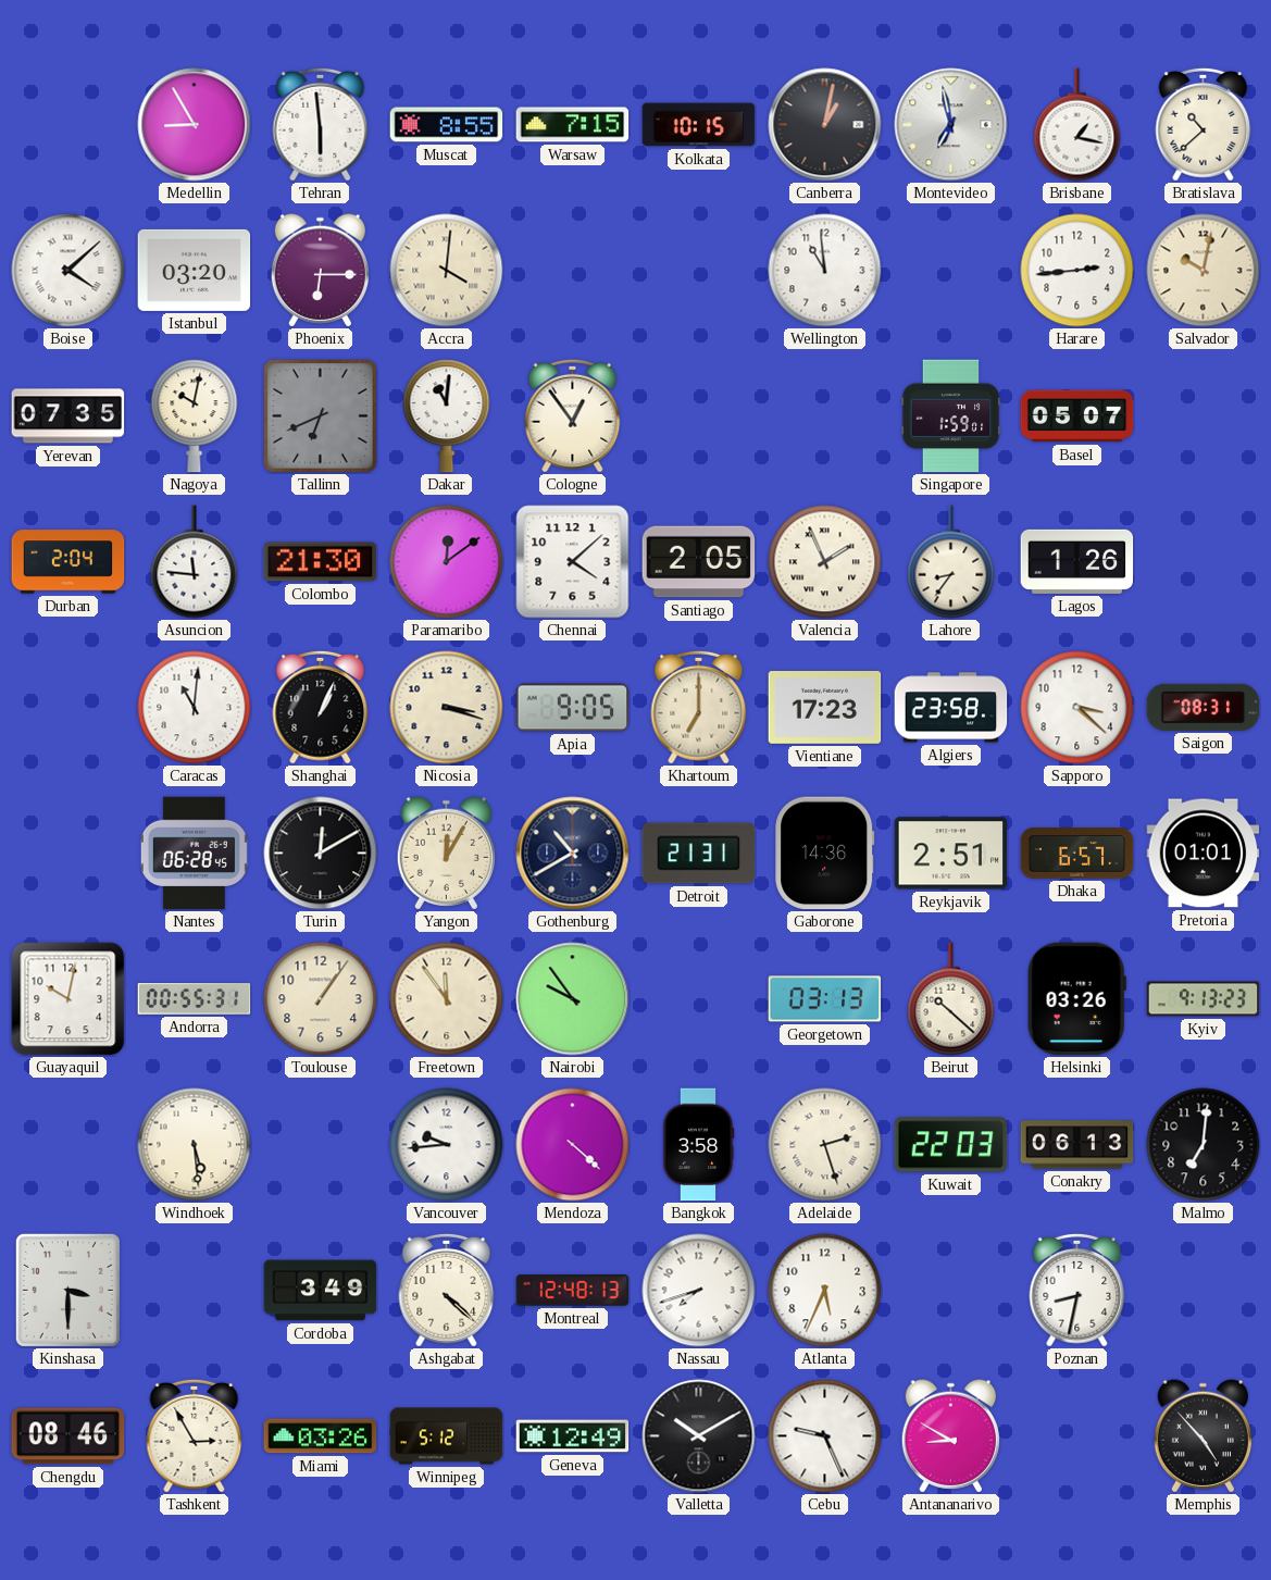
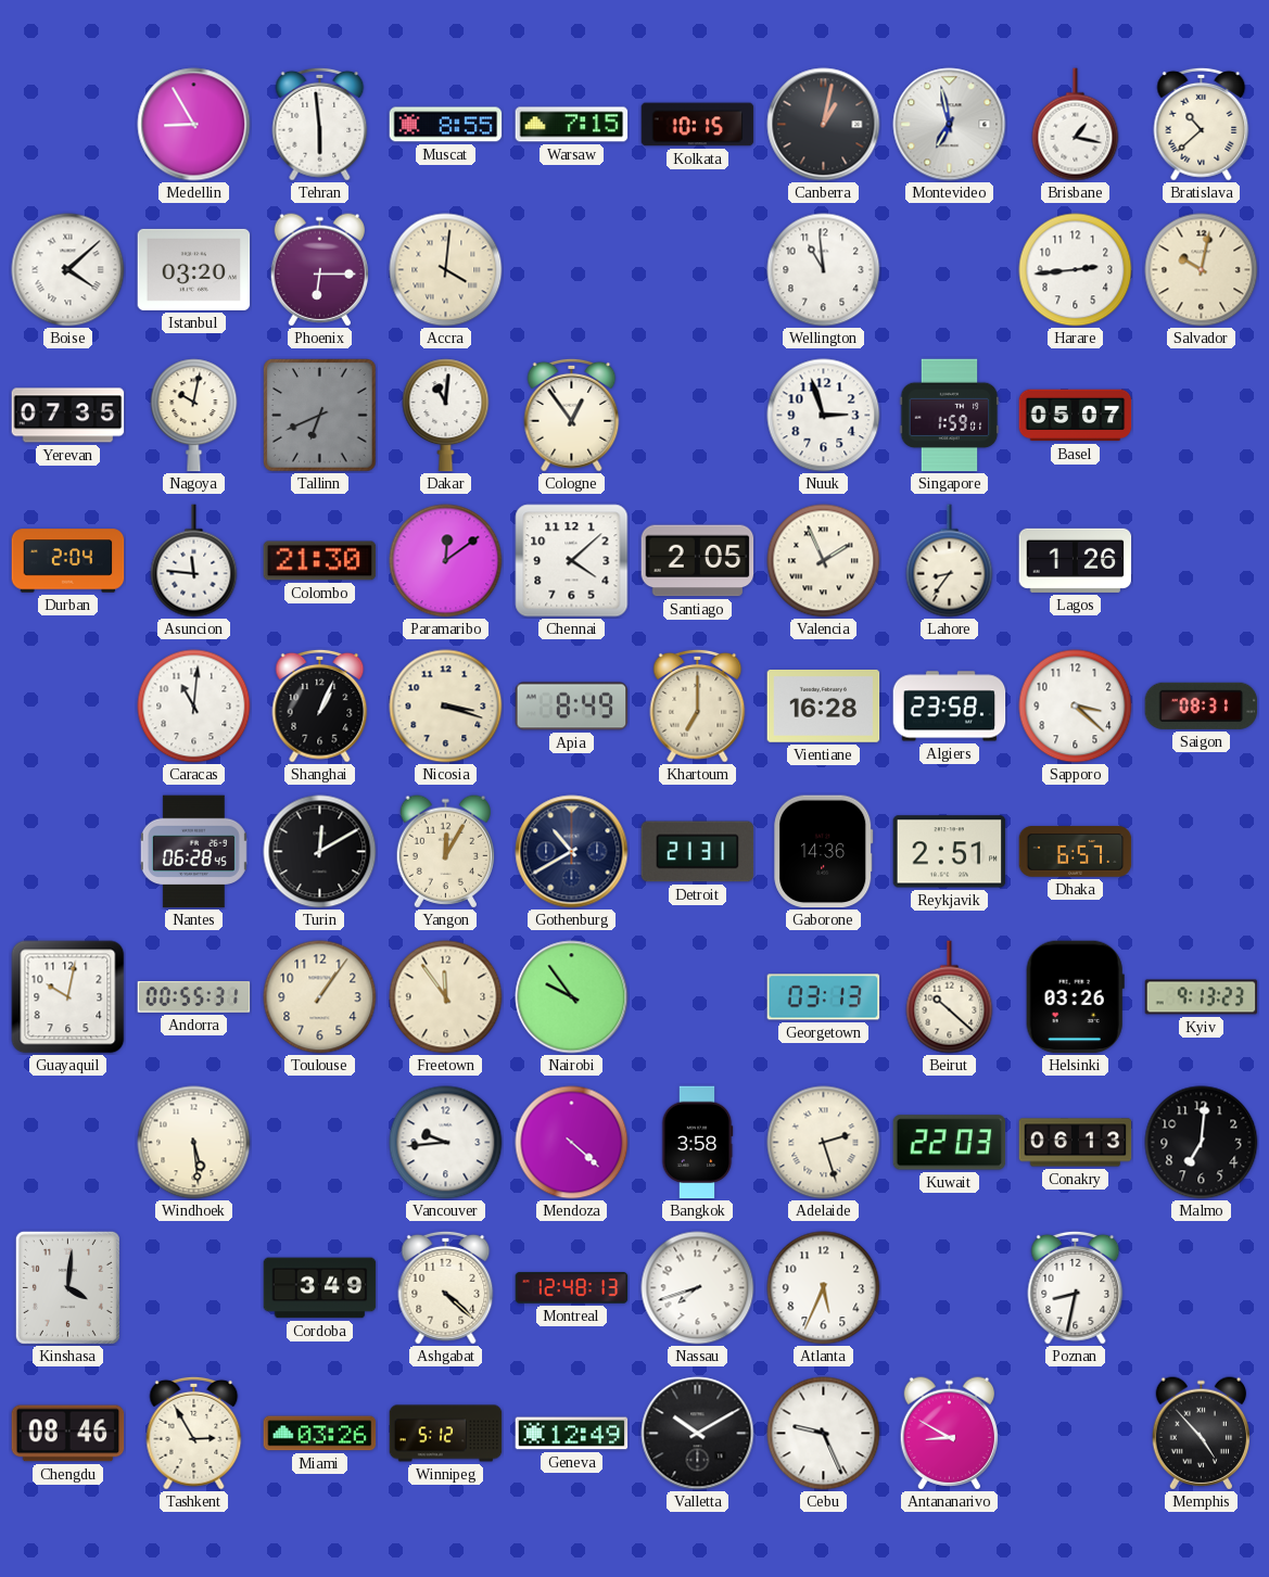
Nuuk: none -> 2:57
Apia: 9:05 -> 8:49
Vientiane: 17:23 -> 16:28
Pretoria: 01:01 -> none
Kinshasa: 3:30 -> 4:01
